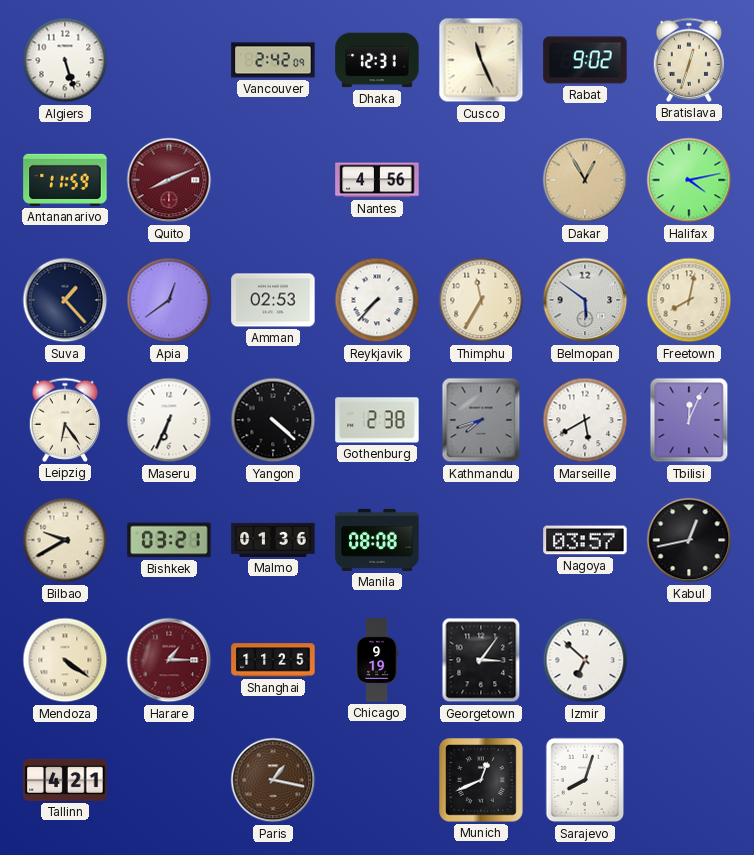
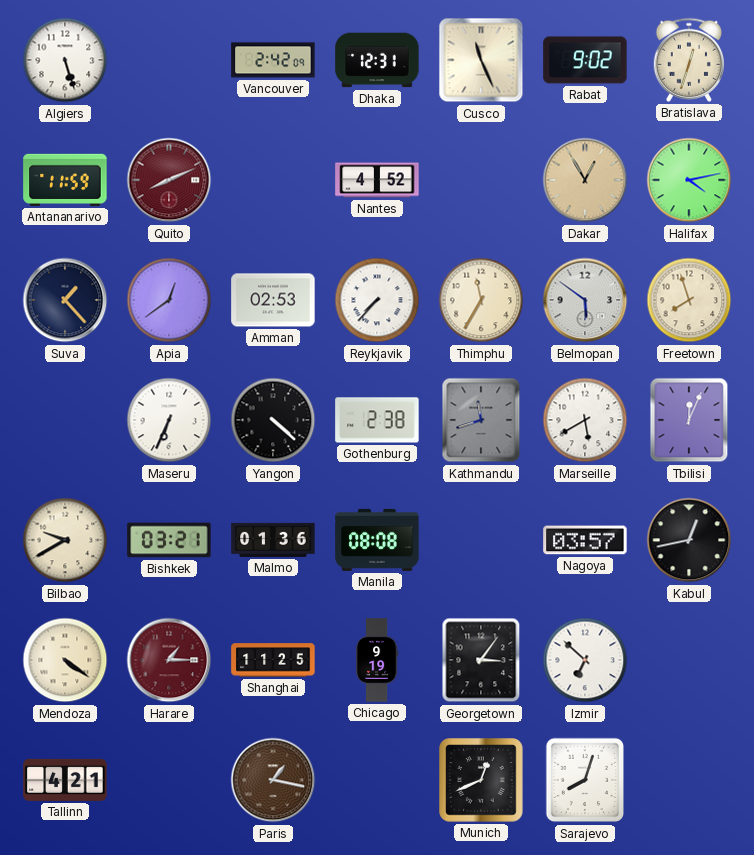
Nantes: 4:56 -> 4:52
Freetown: 8:02 -> 7:57
Leipzig: 6:24 -> none
Kathmandu: 7:42 -> 11:42
